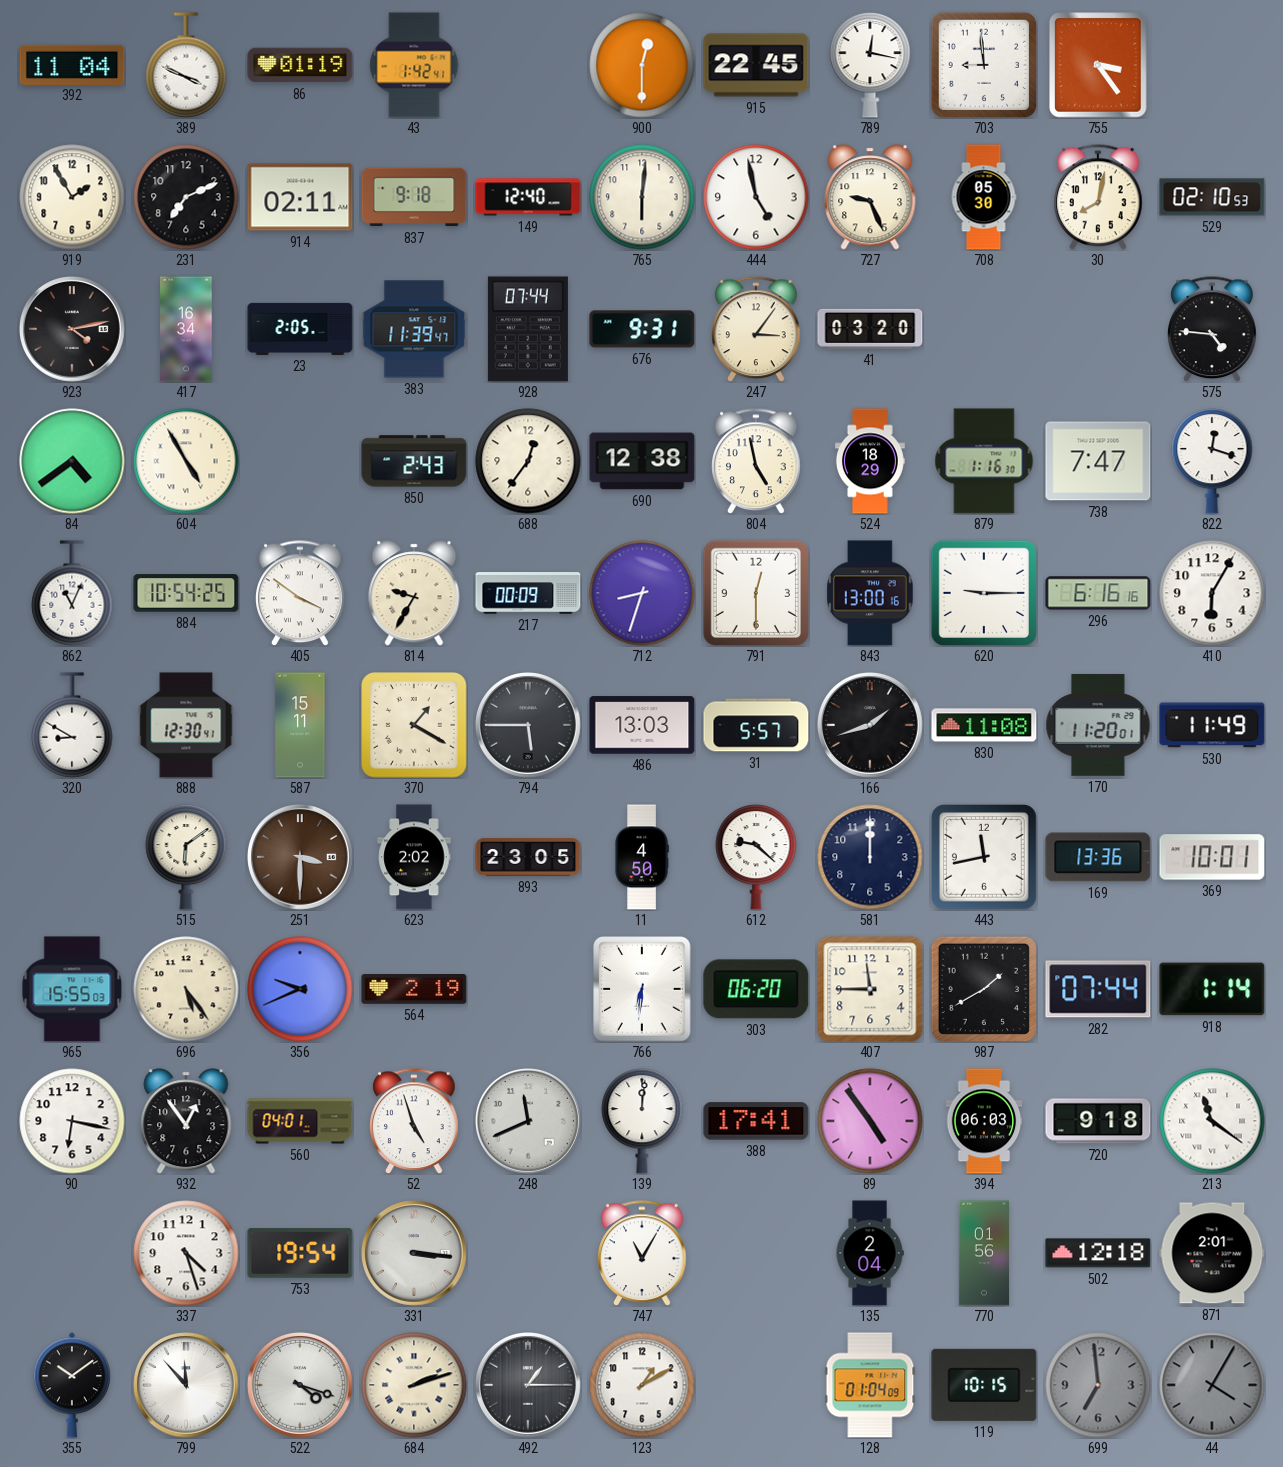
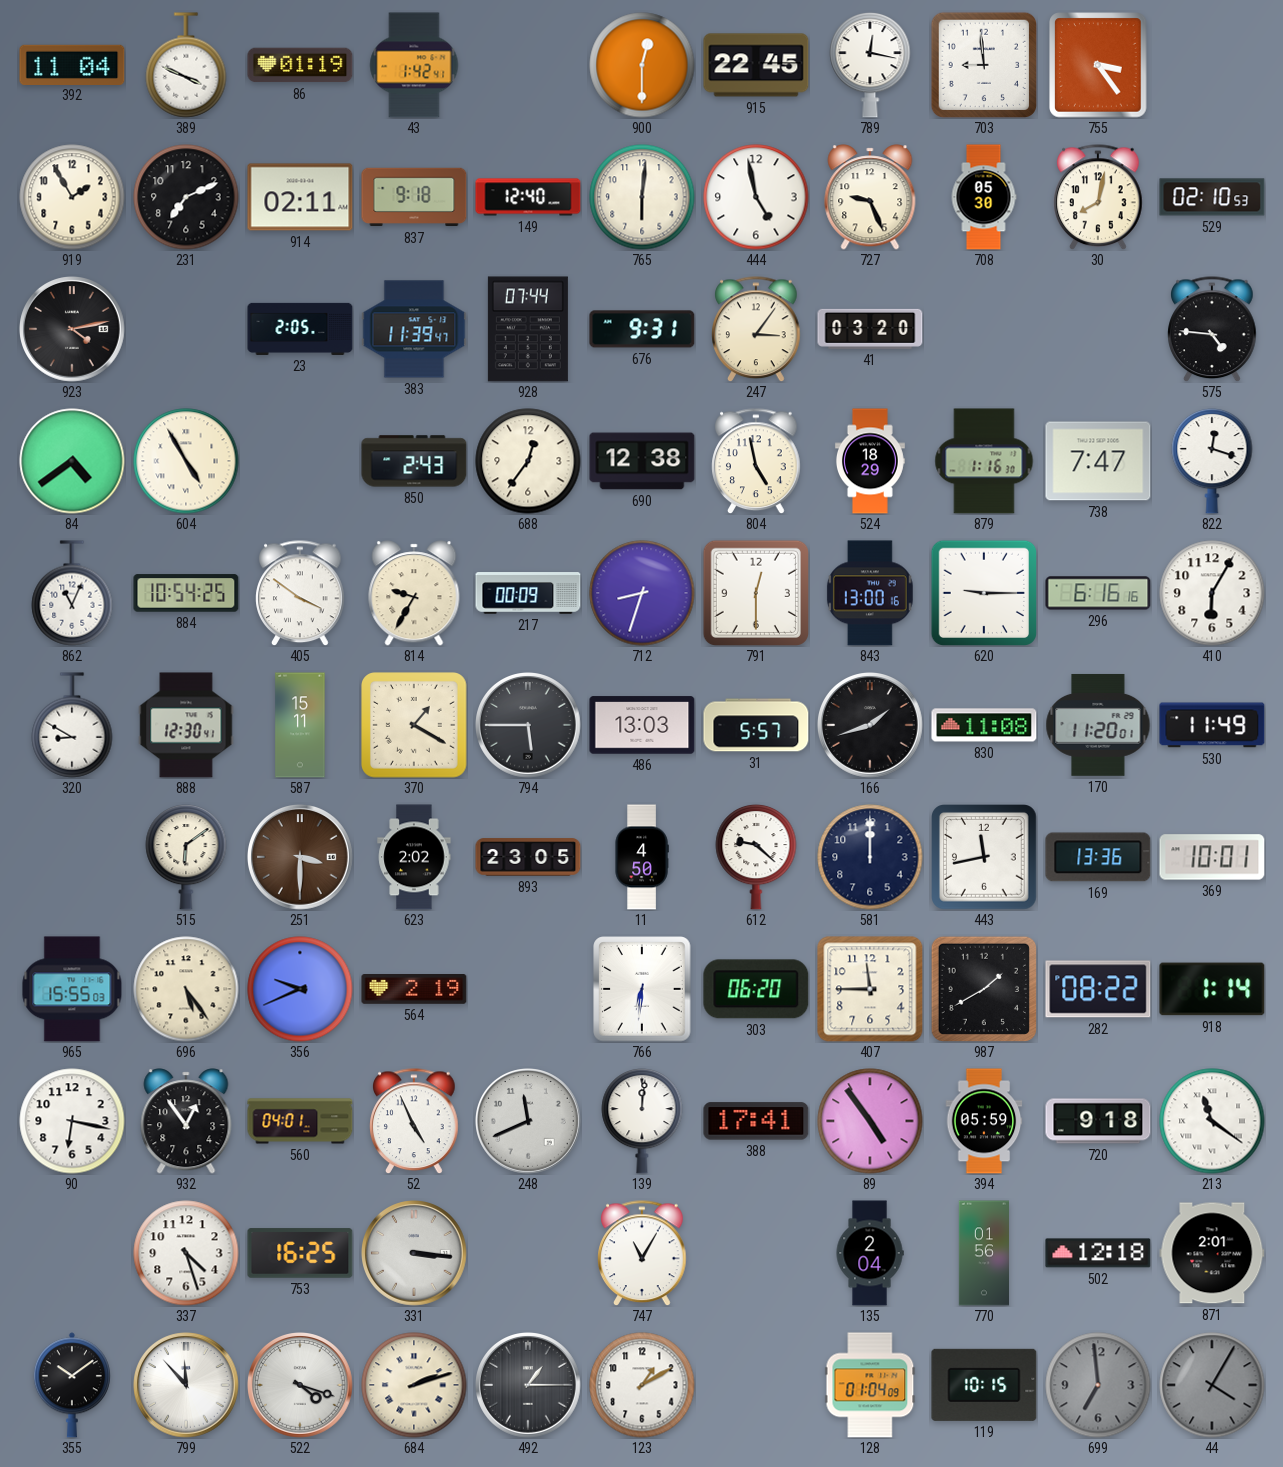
417: 16:34 -> none
282: 07:44 -> 08:22
52: 4:57 -> 4:56
394: 06:03 -> 05:59
753: 19:54 -> 16:25
